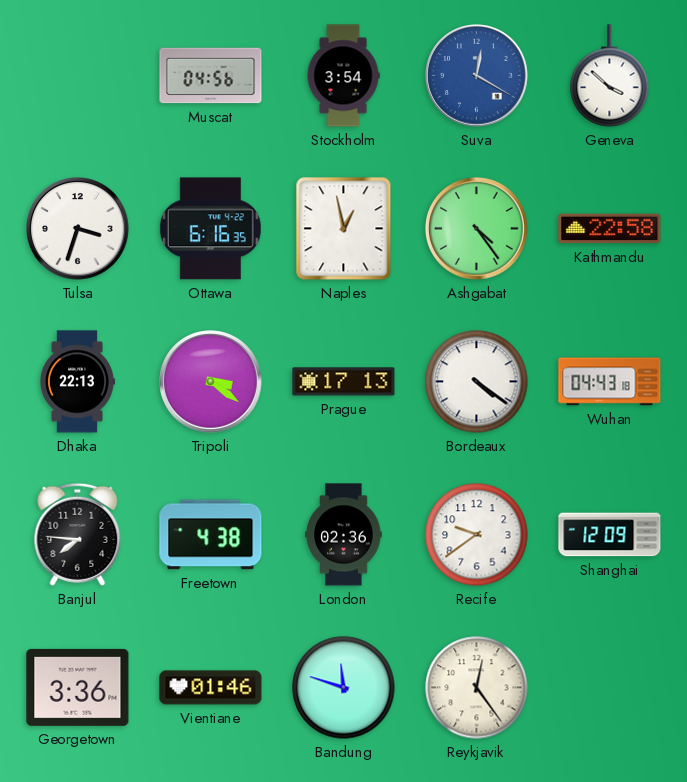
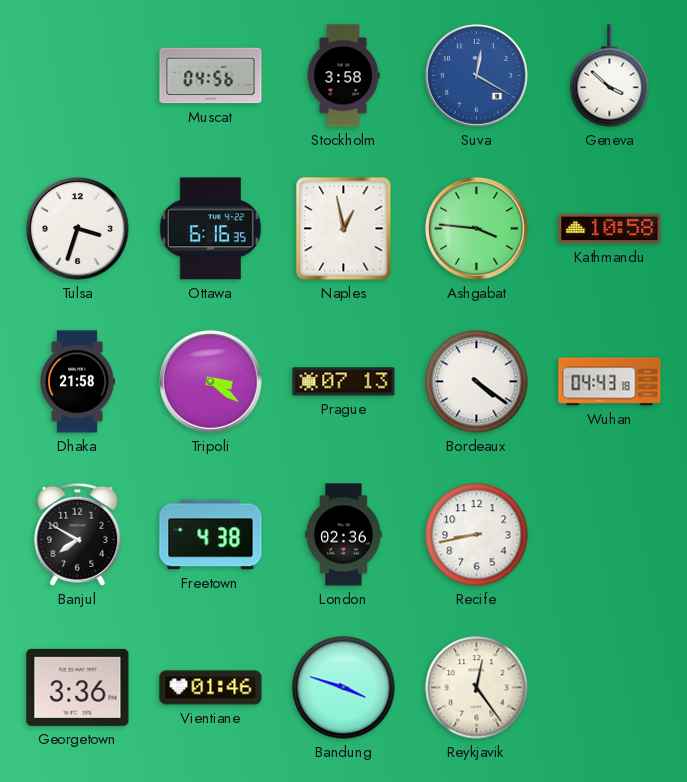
Stockholm: 3:54 -> 3:58
Ashgabat: 4:24 -> 3:46
Kathmandu: 22:58 -> 10:58
Dhaka: 22:13 -> 21:58
Prague: 17:13 -> 07:13
Banjul: 7:46 -> 7:50
Recife: 9:39 -> 8:43
Shanghai: 12:09 -> none
Bandung: 11:48 -> 3:48
